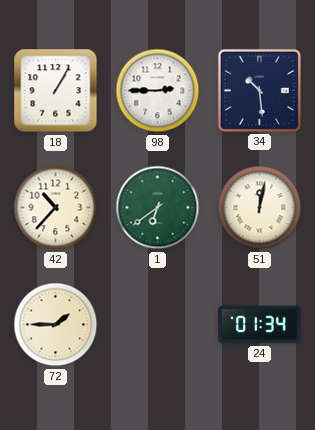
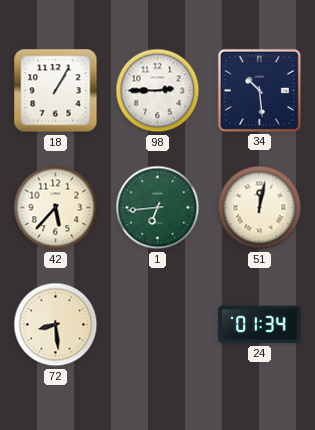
42: 10:37 -> 5:37
1: 6:39 -> 6:44
72: 1:45 -> 8:29
